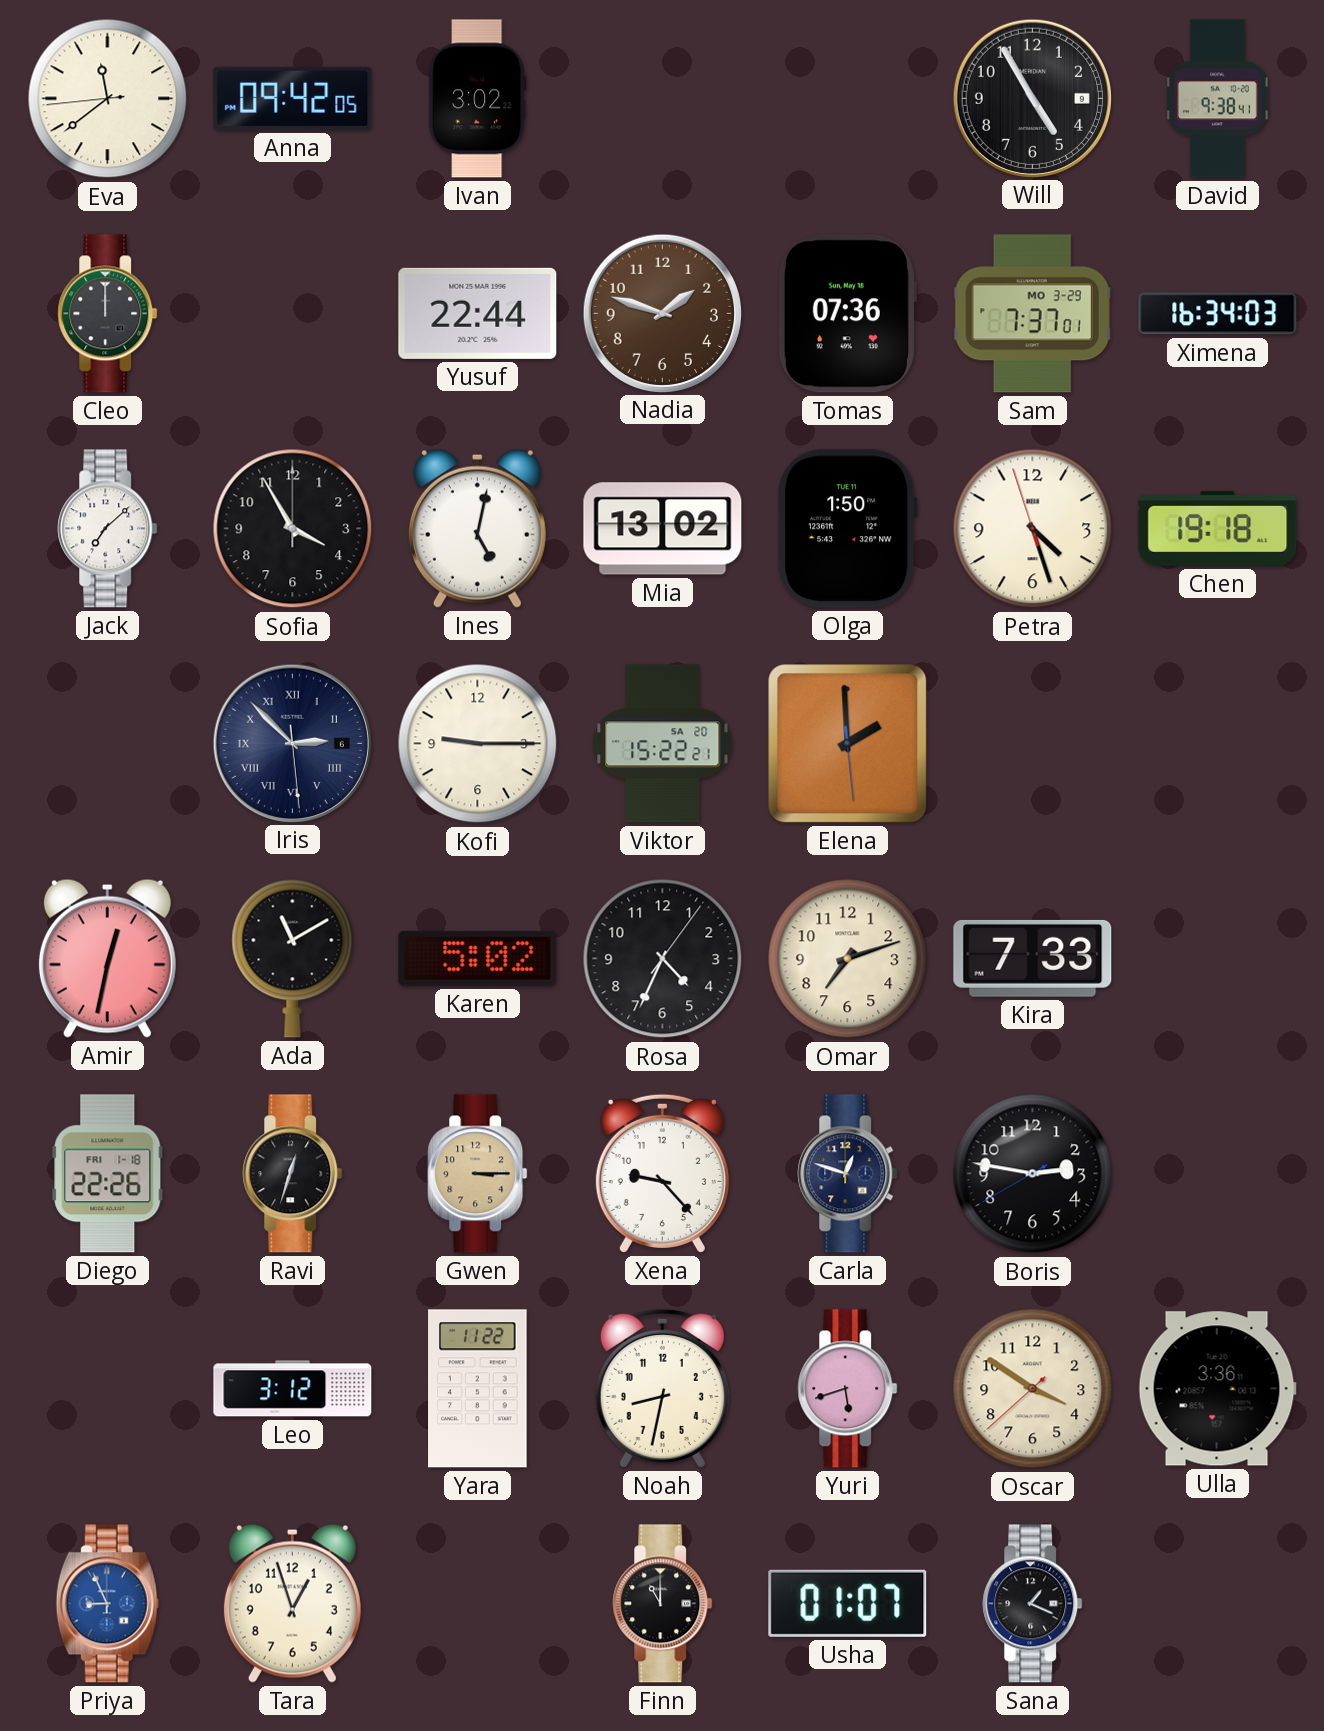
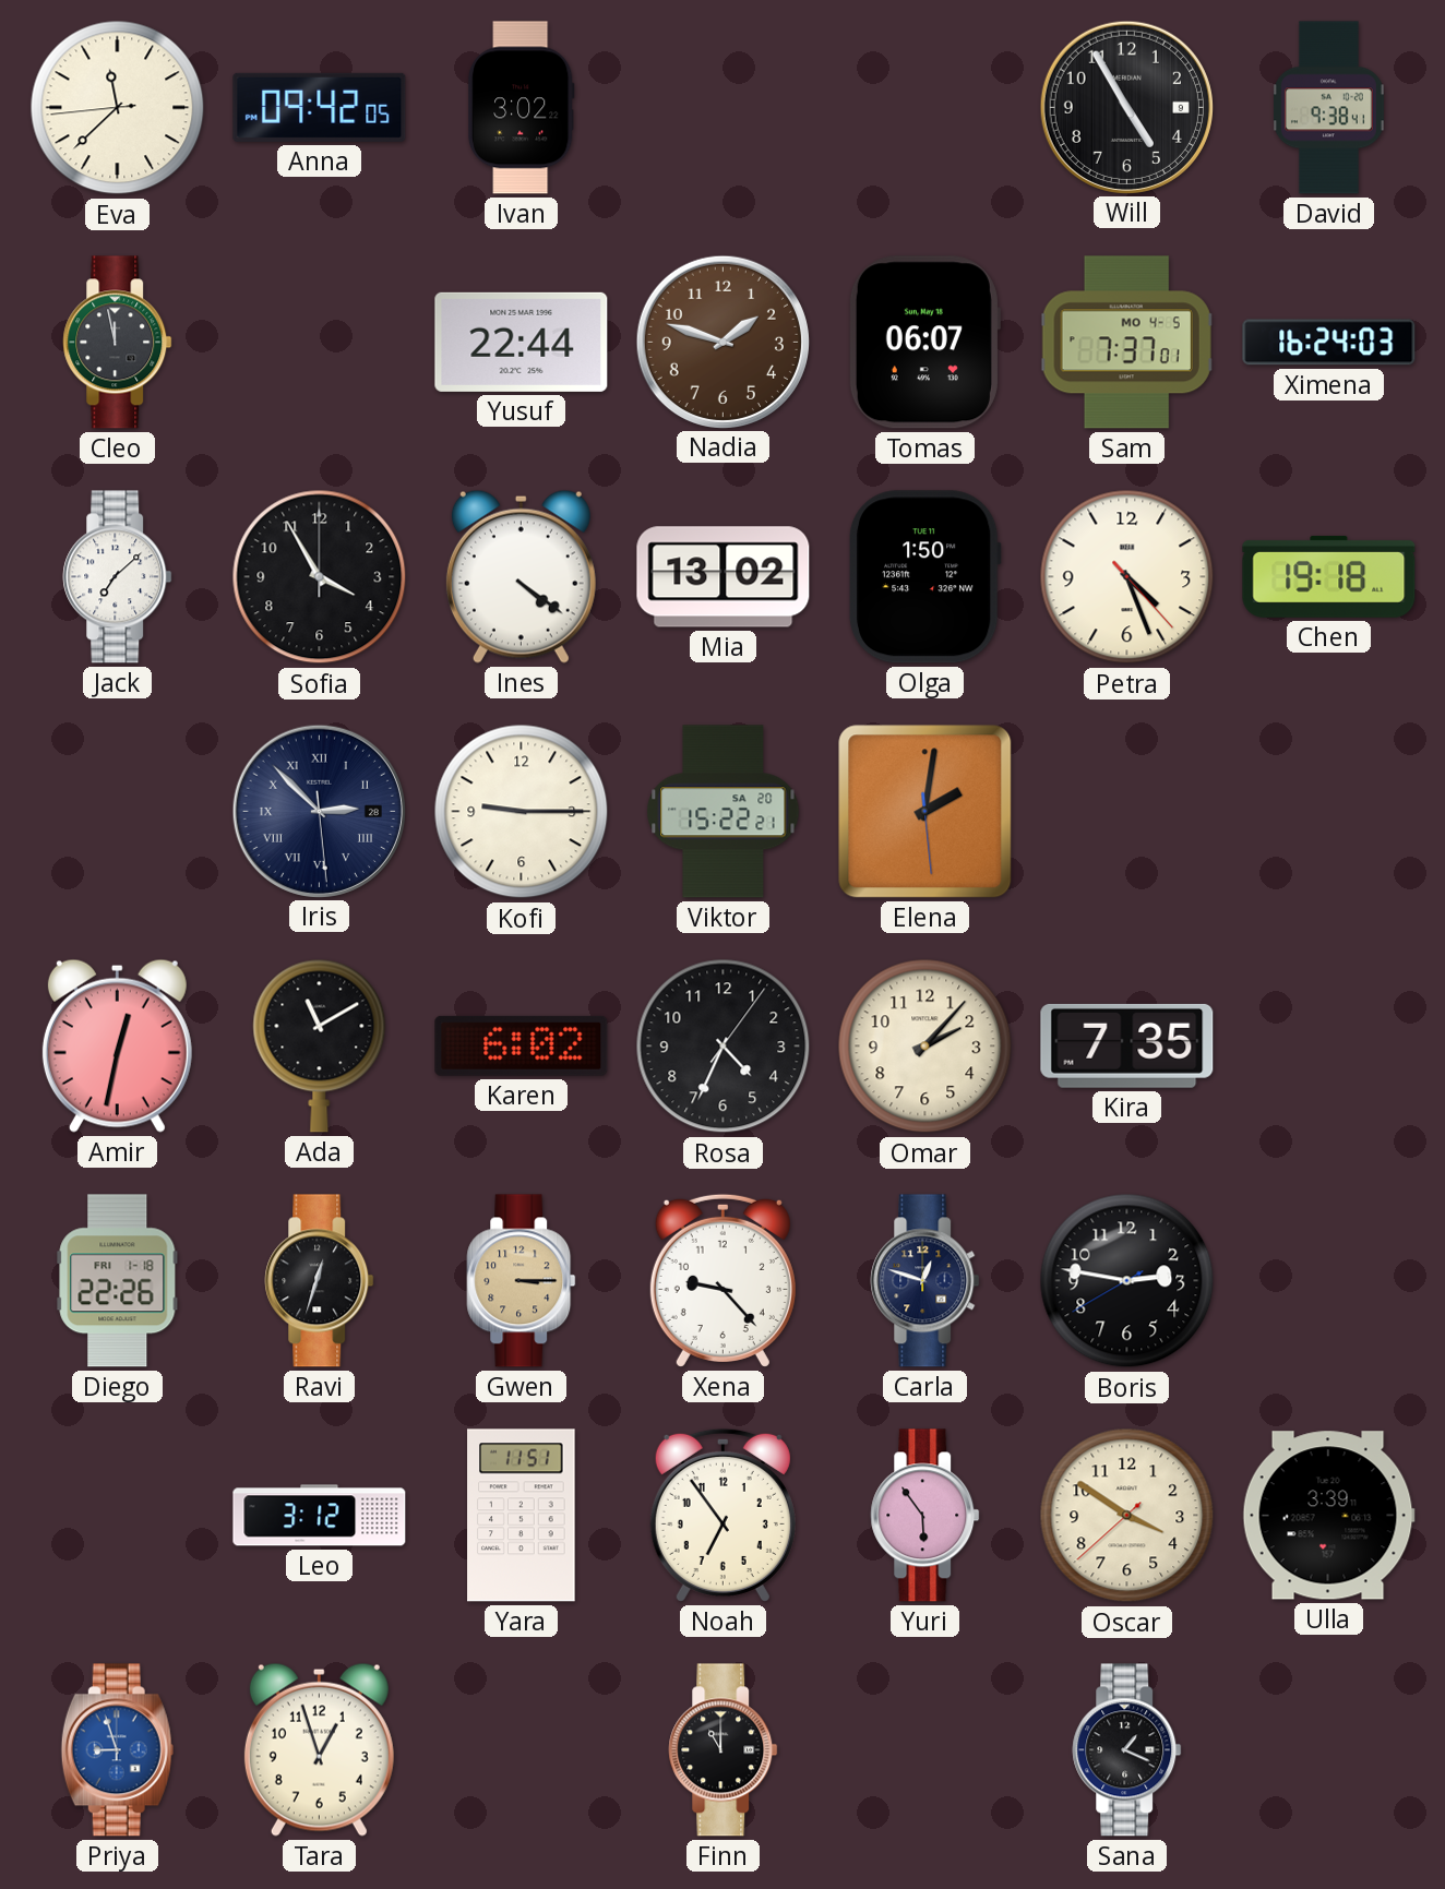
Eva: 11:38 -> 11:37
Cleo: 12:00 -> 11:58
Tomas: 07:36 -> 06:07
Sam date: MO 3-29 -> MO 4-5
Ximena: 16:34 -> 16:24
Ines: 5:02 -> 4:21
Petra: 4:26:57 -> 4:26:23
Iris date: 6 -> 28
Elena: 1:59 -> 2:01
Karen: 5:02 -> 6:02
Omar: 7:12 -> 2:07
Kira: 7:33 -> 7:35
Yara: 11:22 -> 11:51
Noah: 8:32 -> 6:54
Yuri: 5:42 -> 5:54
Ulla: 3:36 -> 3:39
Priya: 8:56 -> 8:57
Usha: 01:07 -> none
